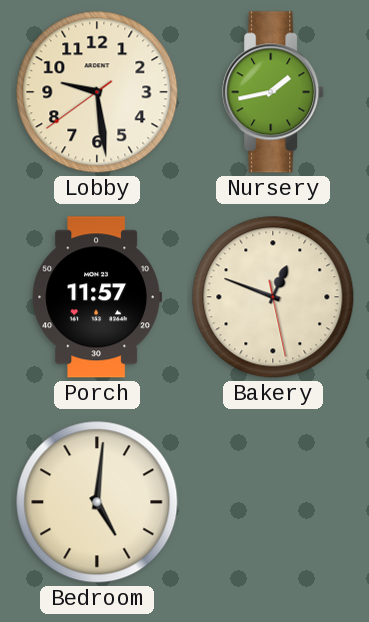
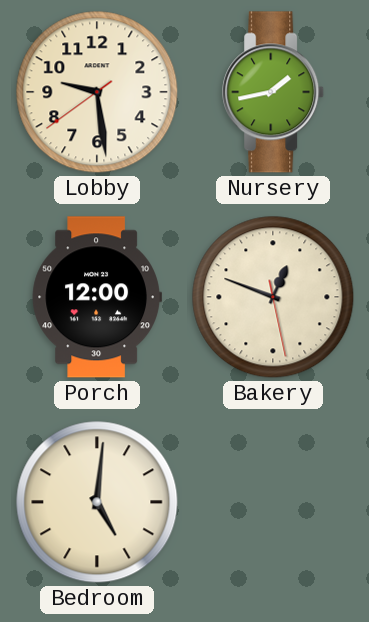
Porch: 11:57 -> 12:00
